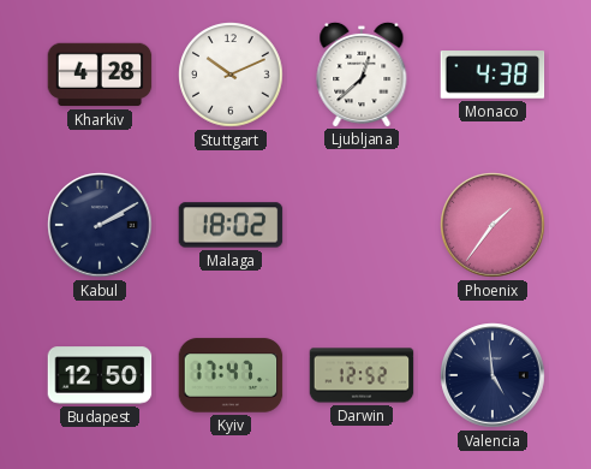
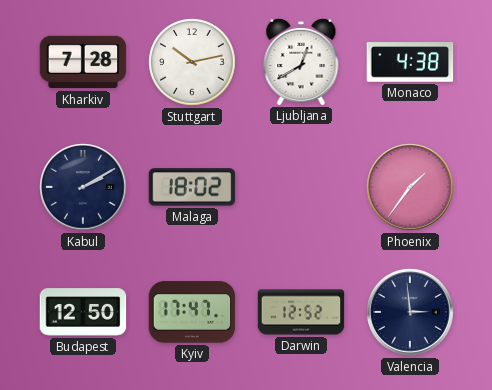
Kharkiv: 4:28 -> 7:28
Stuttgart: 10:11 -> 10:13
Ljubljana: 12:38 -> 12:40
Valencia: 4:59 -> 2:59
